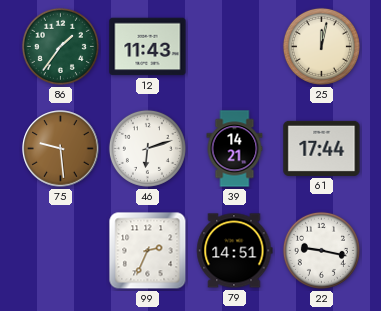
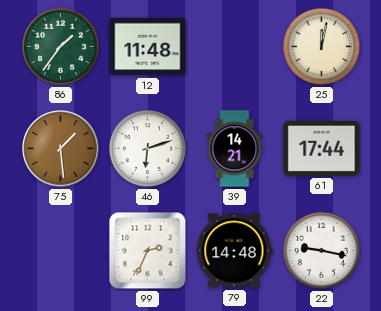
12: 11:43 -> 11:48
75: 9:29 -> 1:29
79: 14:51 -> 14:48
